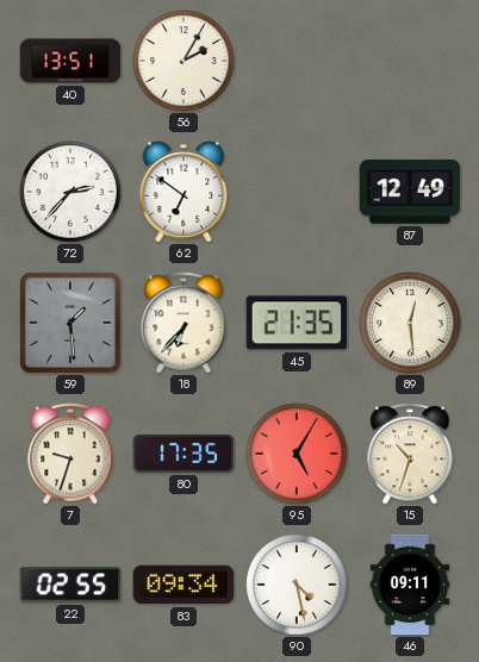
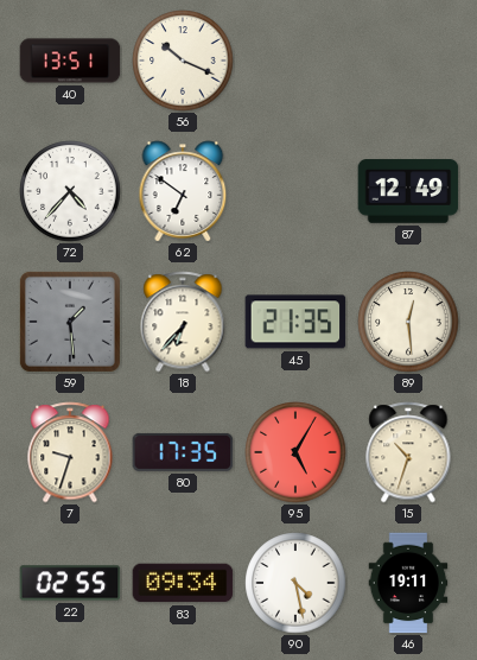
56: 2:05 -> 10:19
72: 2:37 -> 4:37
46: 09:11 -> 19:11
